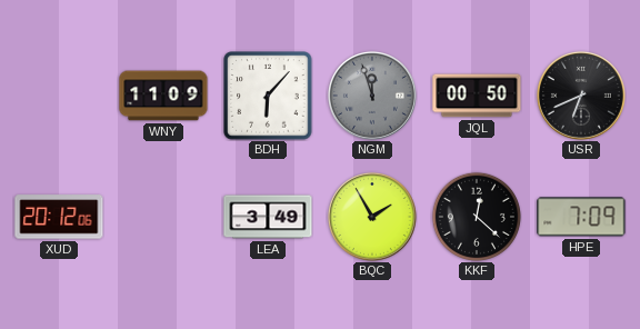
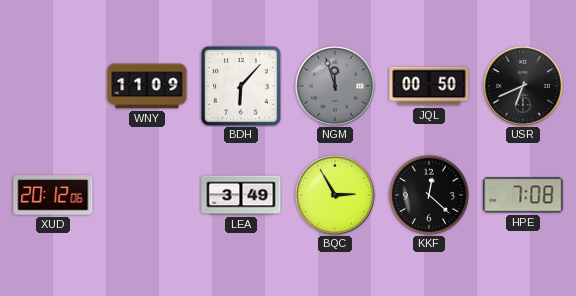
BQC: 1:55 -> 2:55
HPE: 7:09 -> 7:08
